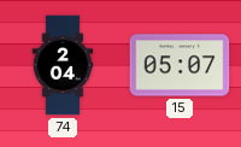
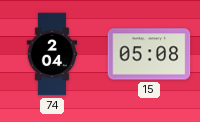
15: 05:07 -> 05:08
